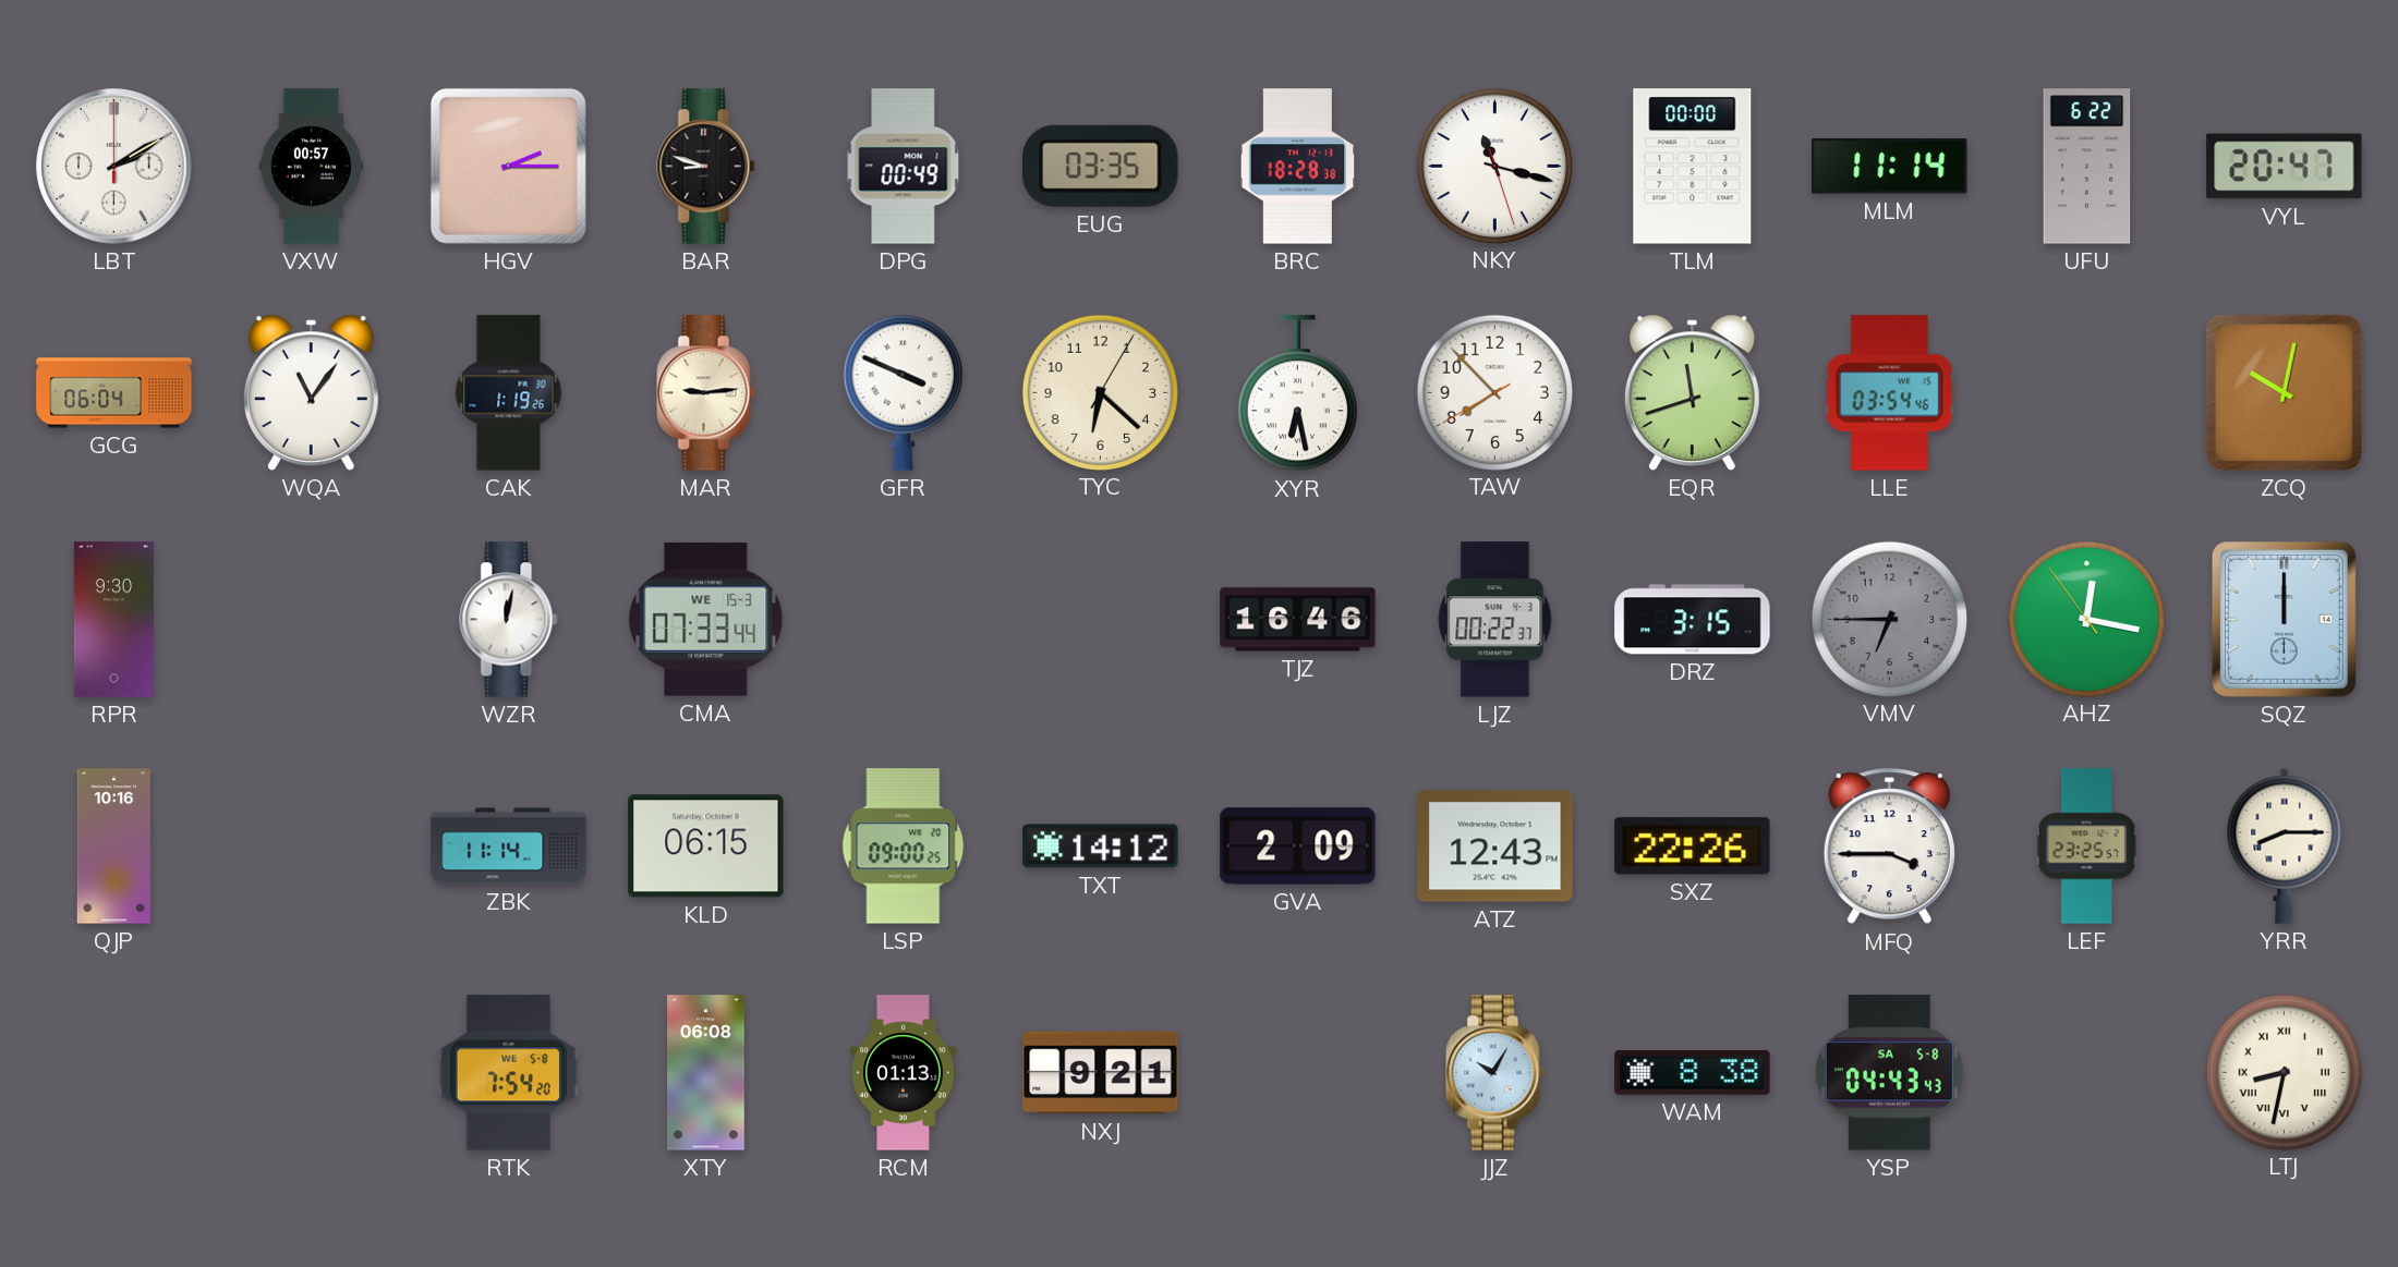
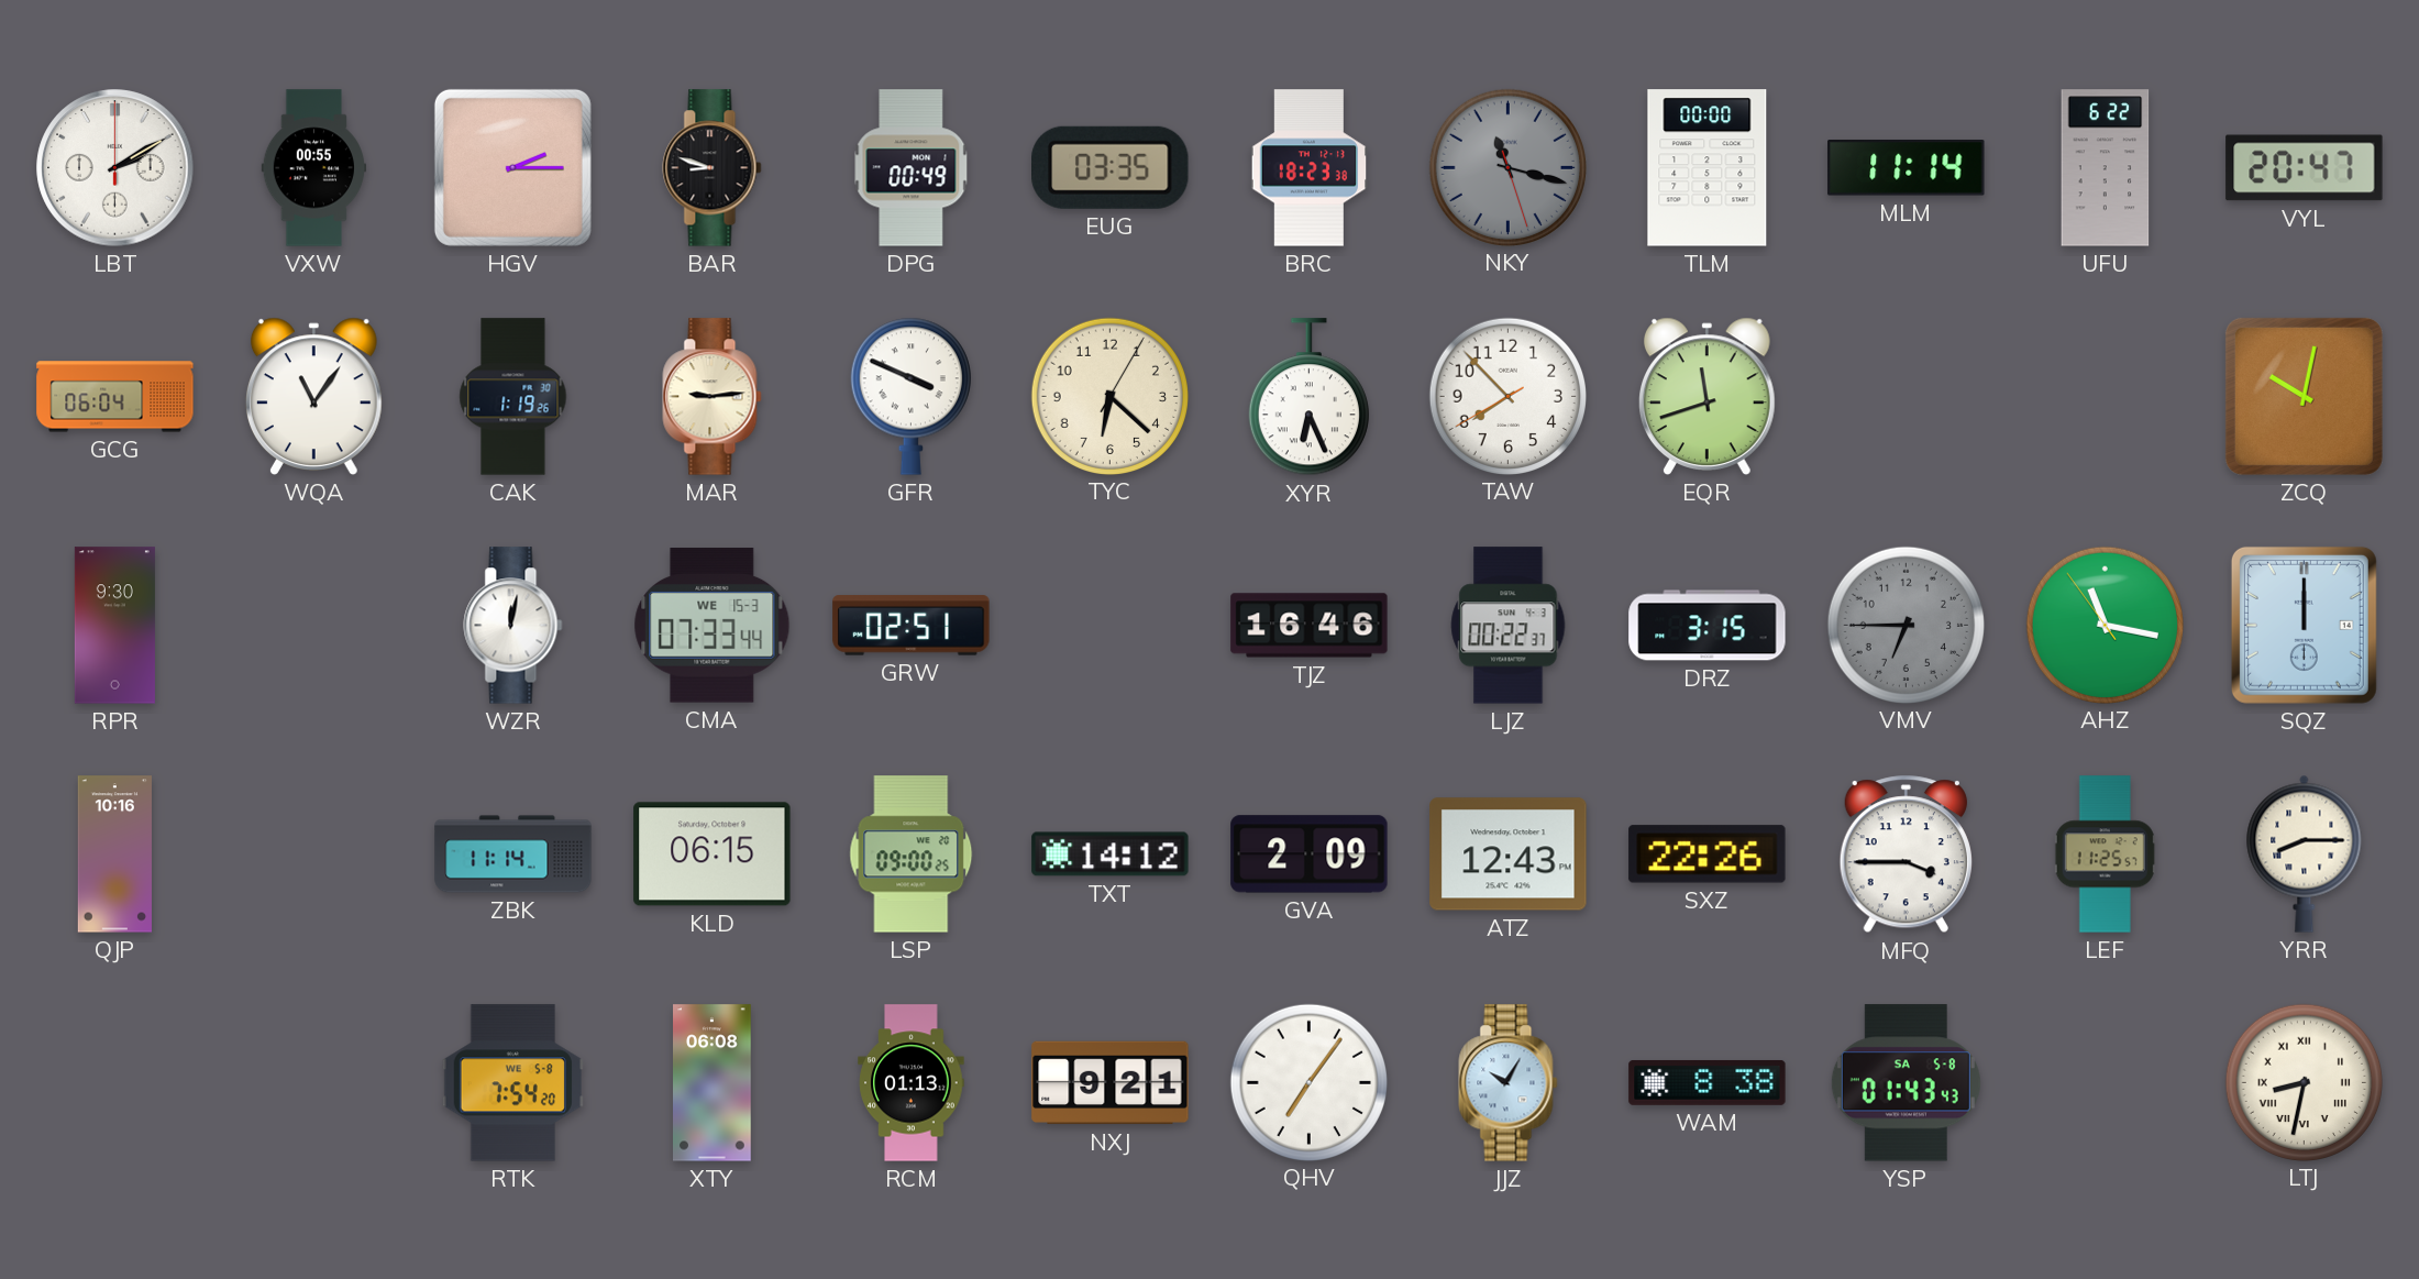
VXW: 00:57 -> 00:55
BRC: 18:28 -> 18:23
NKY dial: white -> grey
XYR: 6:28 -> 6:26
LLE: 03:54 -> none
GRW: none -> 02:51
AHZ: 12:16 -> 11:16
LEF: 23:25 -> 11:25
QHV: none -> 7:06
YSP: 04:43 -> 01:43
